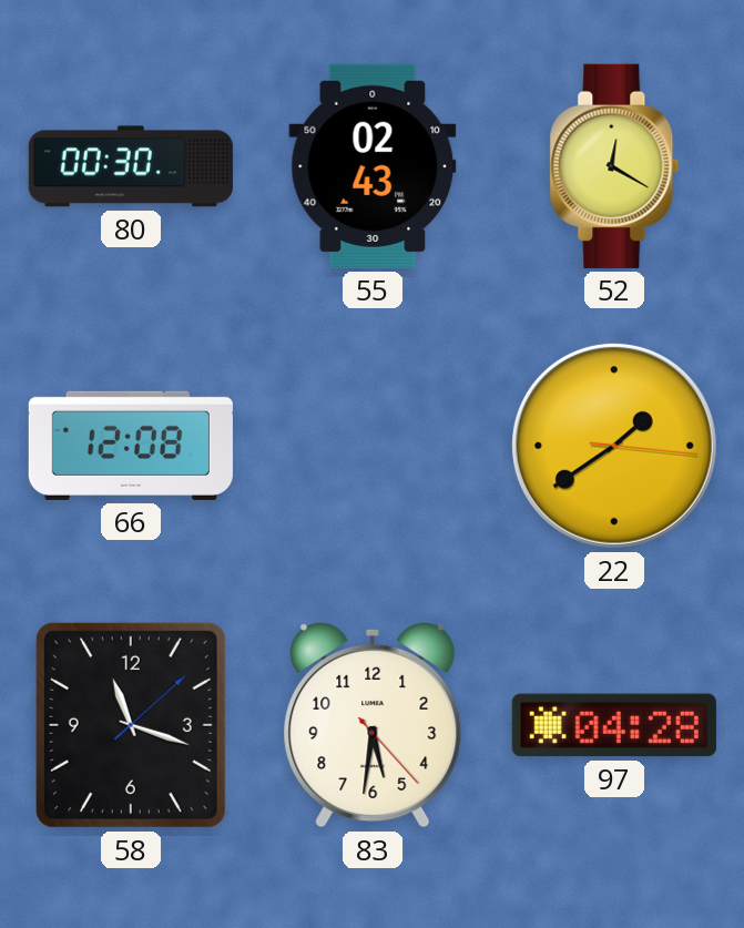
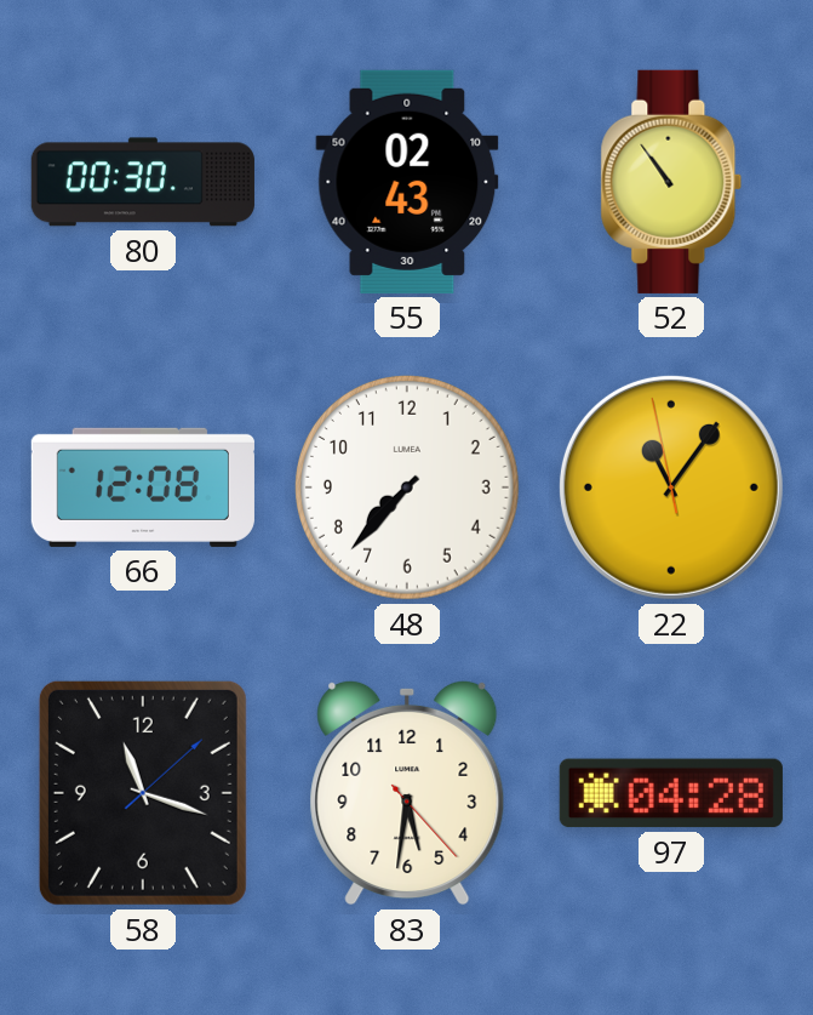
52: 12:20 -> 10:54
48: none -> 7:37
22: 1:39 -> 11:05
